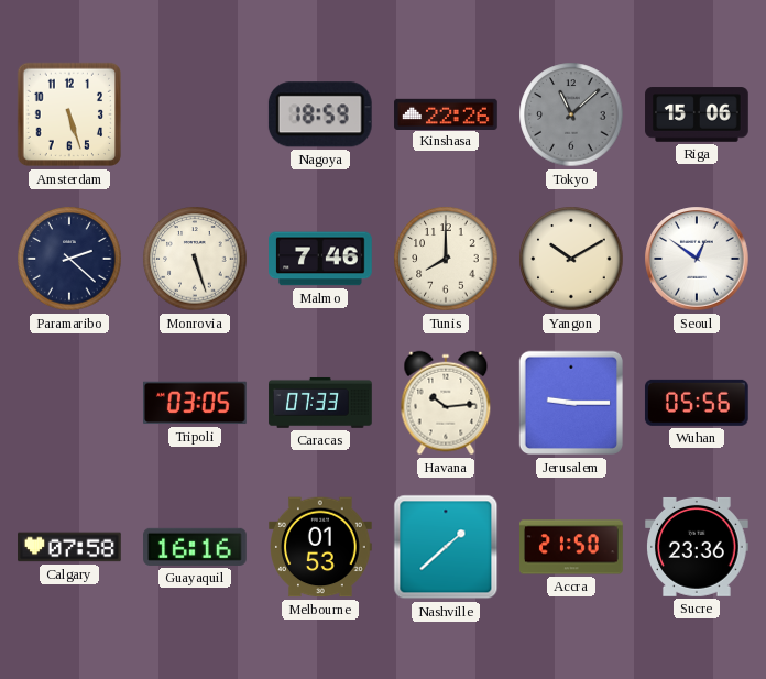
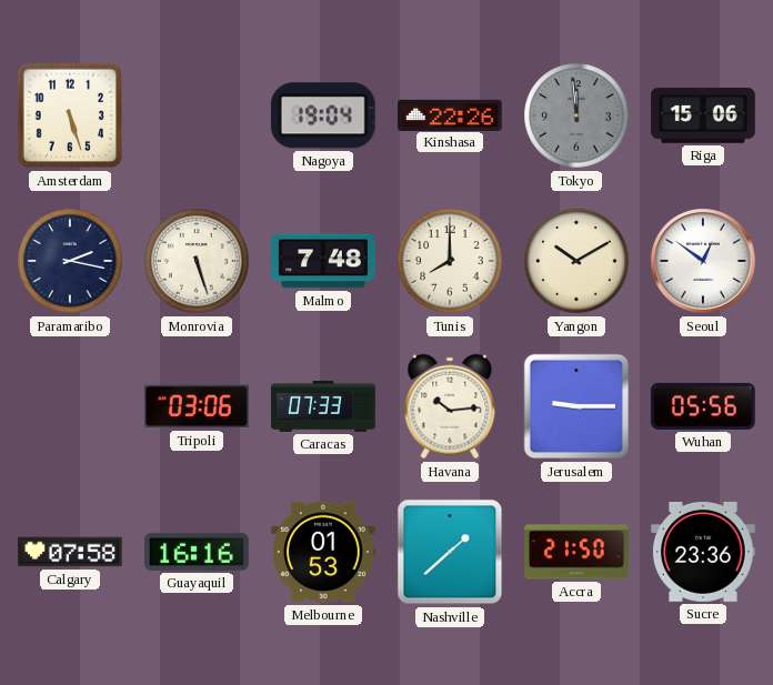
Nagoya: 18:59 -> 19:04
Tokyo: 11:08 -> 11:59
Paramaribo: 2:22 -> 2:17
Malmo: 7:46 -> 7:48
Tripoli: 03:05 -> 03:06
